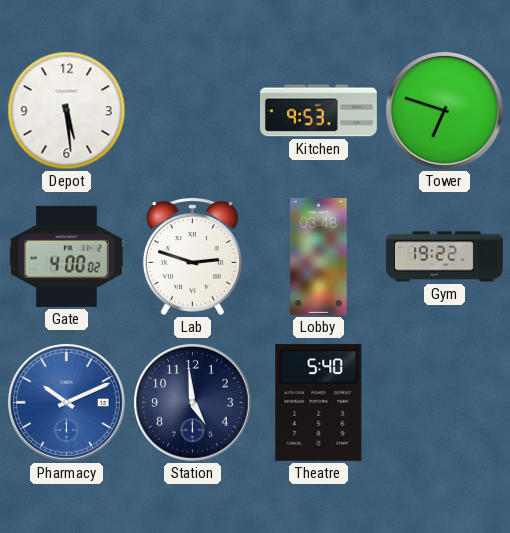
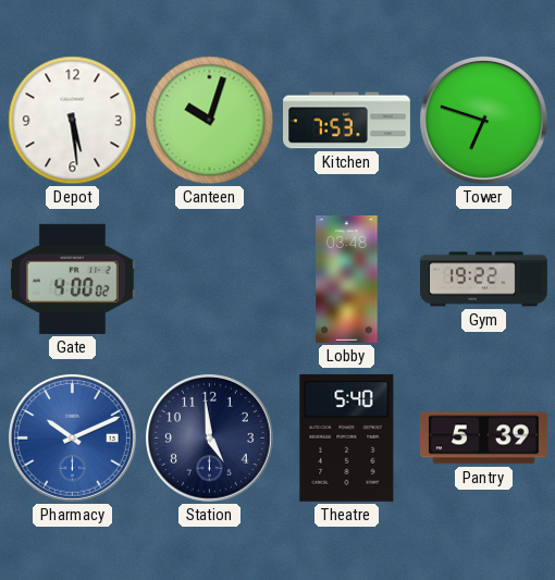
Canteen: none -> 10:03
Kitchen: 9:53 -> 7:53
Lab: 2:48 -> none
Pantry: none -> 5:39
